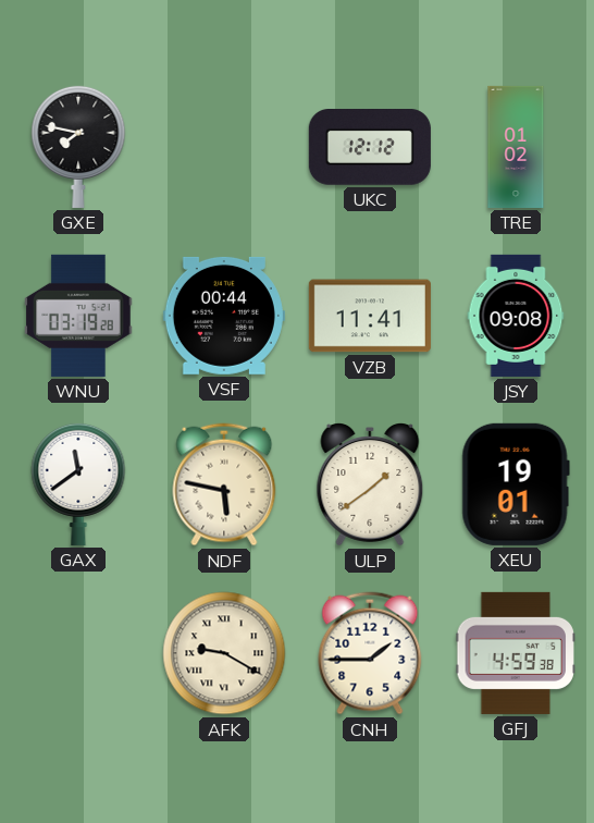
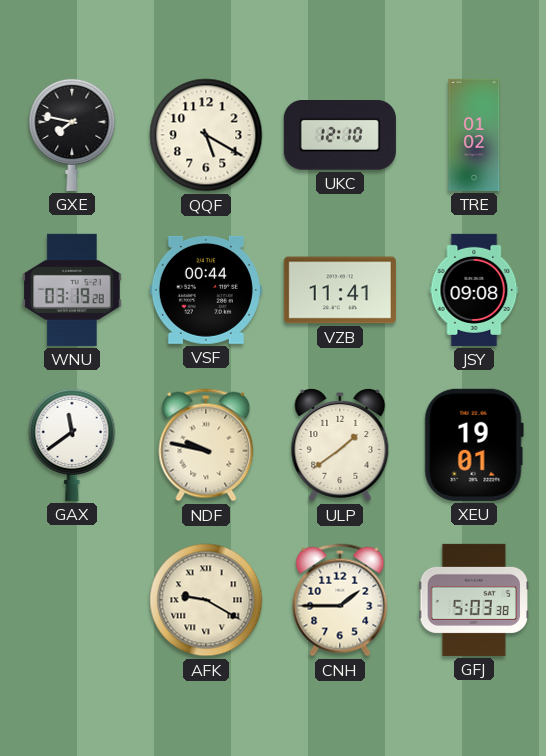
QQF: none -> 5:20
UKC: 12:12 -> 12:10
NDF: 5:47 -> 9:47
GFJ: 4:59 -> 5:03
